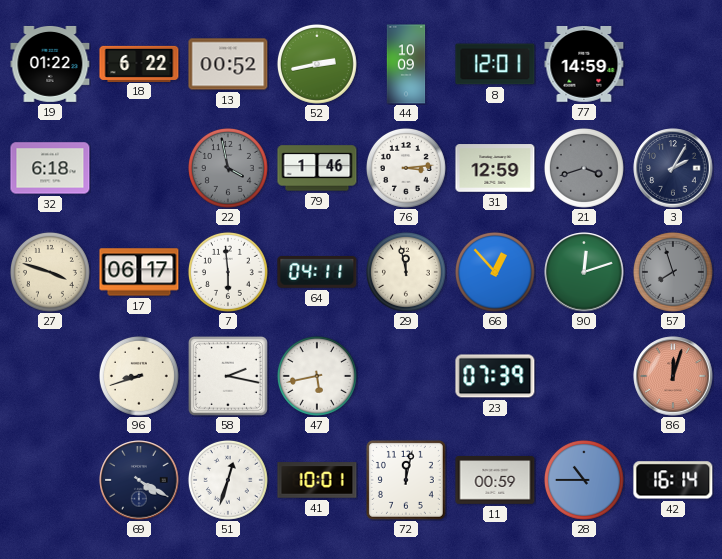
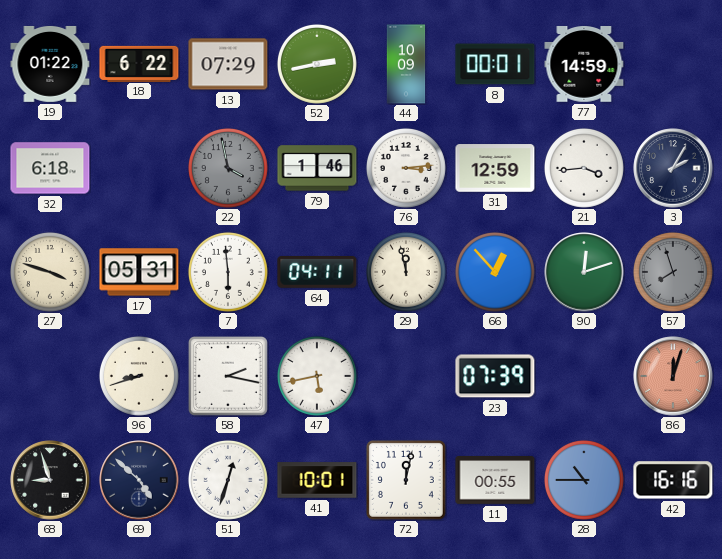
13: 00:52 -> 07:29
8: 12:01 -> 00:01
21: 3:42 -> 3:44
21 dial: grey -> white
17: 06:17 -> 05:31
68: none -> 8:57
69: 4:20 -> 4:52
11: 00:59 -> 00:55
42: 16:14 -> 16:16
